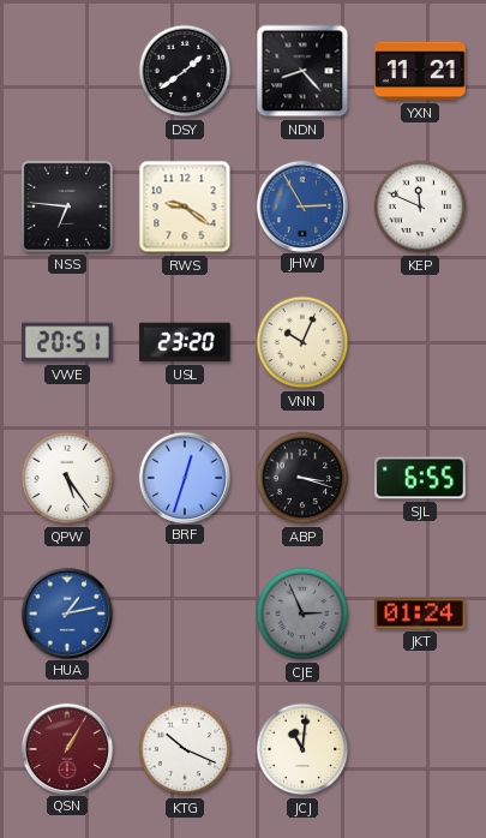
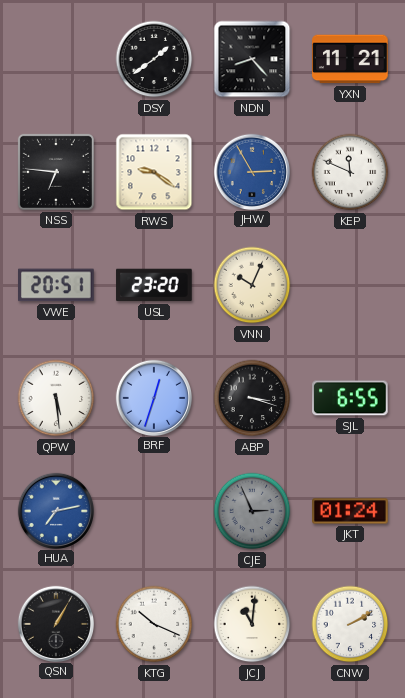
QPW: 5:24 -> 5:29
HUA: 1:13 -> 7:13
QSN dial: burgundy -> black
CNW: none -> 2:10
